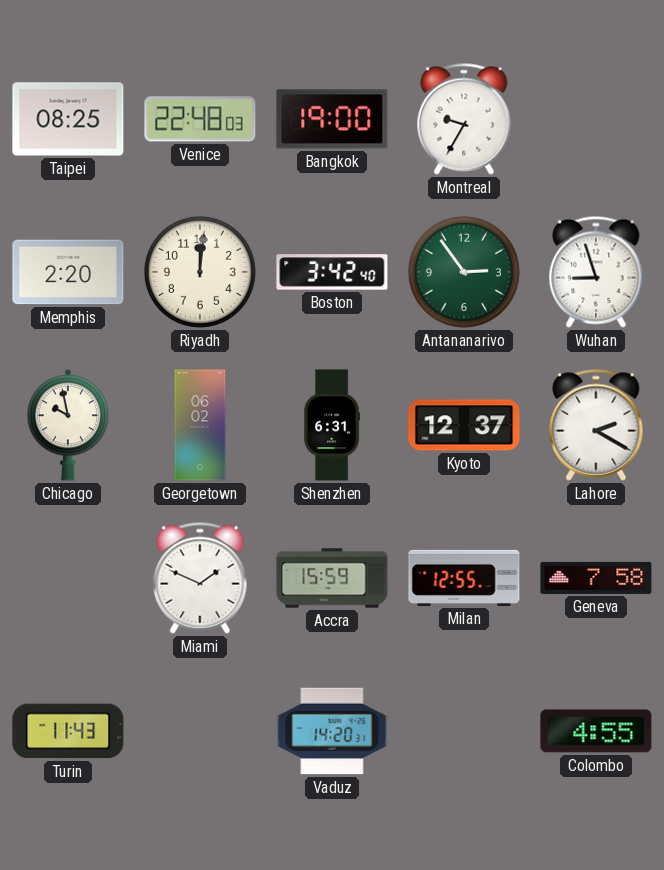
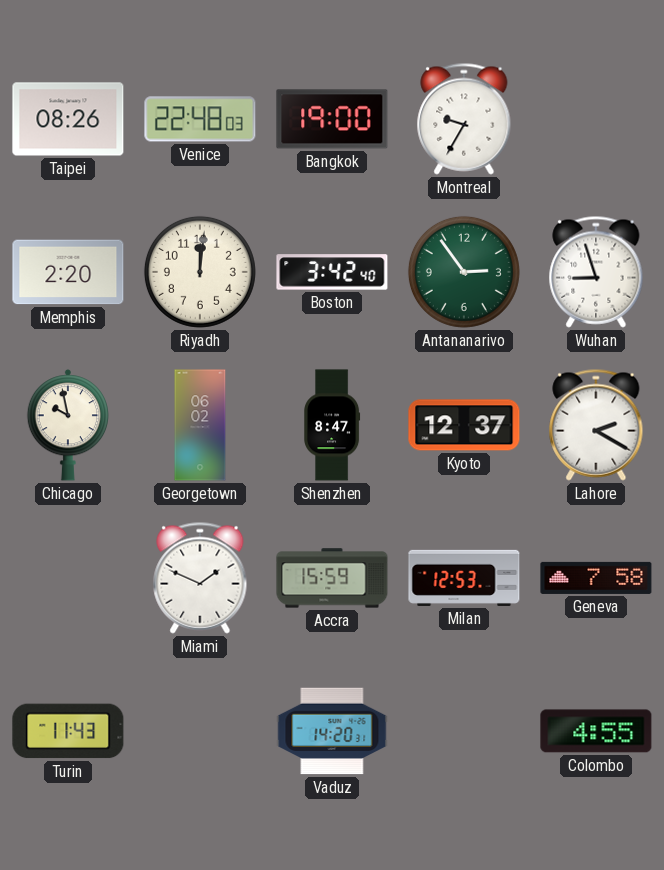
Taipei: 08:25 -> 08:26
Shenzhen: 6:31 -> 8:47
Milan: 12:55 -> 12:53
